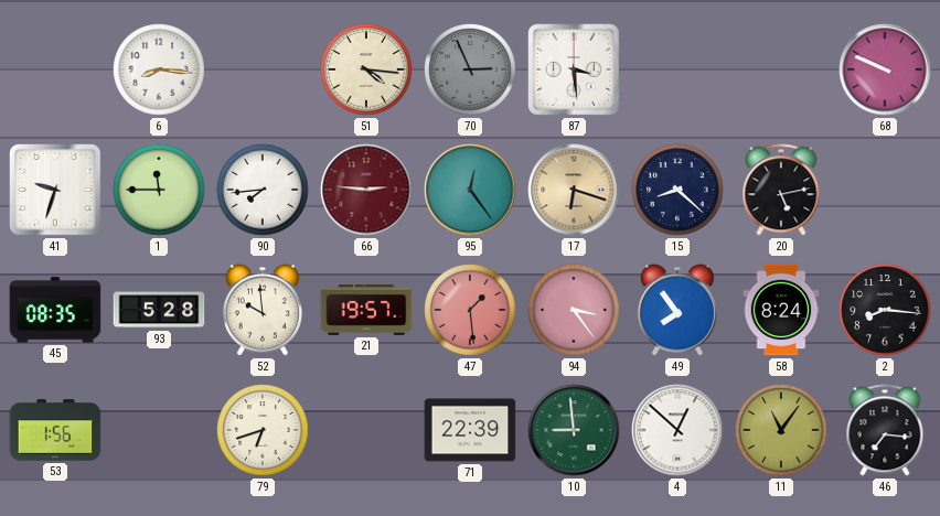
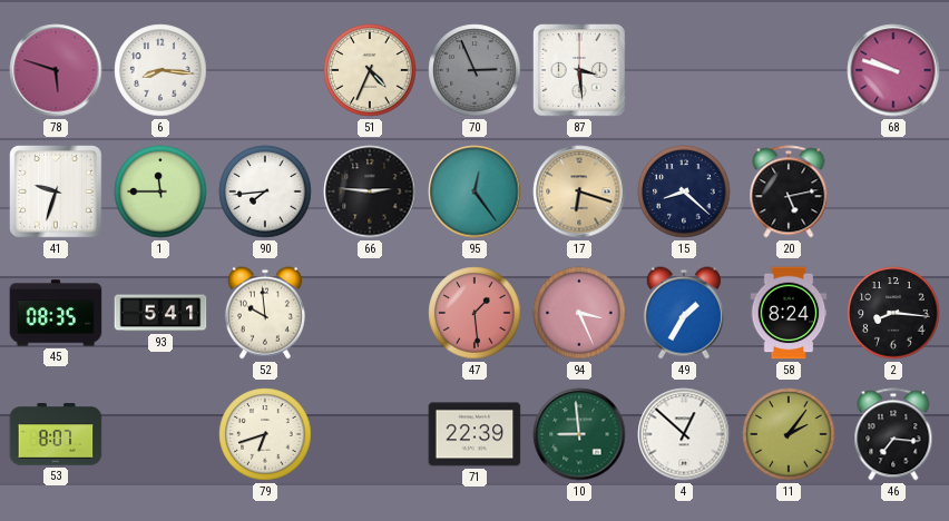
78: none -> 5:48
51: 4:16 -> 4:34
68: 9:49 -> 9:48
66 dial: burgundy -> black
93: 5:28 -> 5:41
21: 19:57 -> none
94: 3:24 -> 3:26
49: 7:54 -> 1:35
53: 1:56 -> 8:07
11: 11:06 -> 2:06
